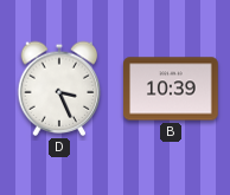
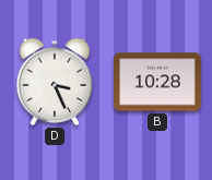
B: 10:39 -> 10:28
